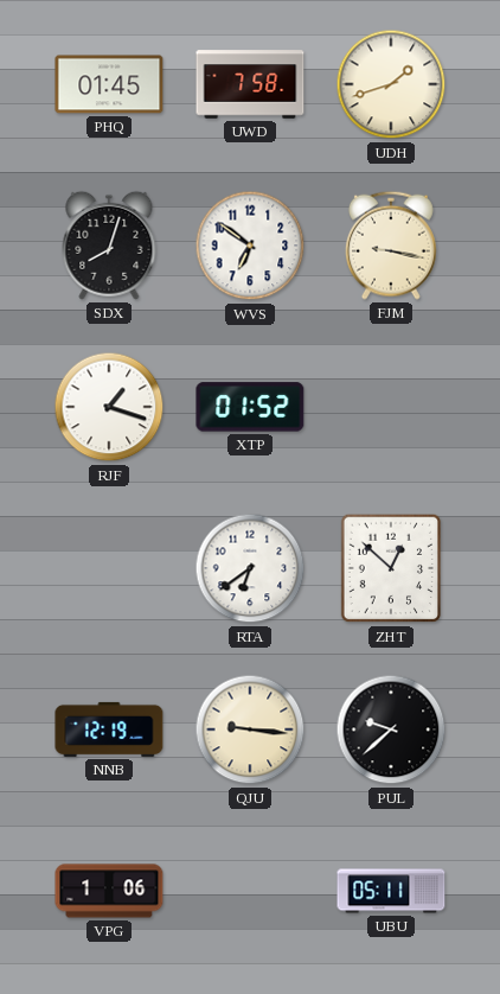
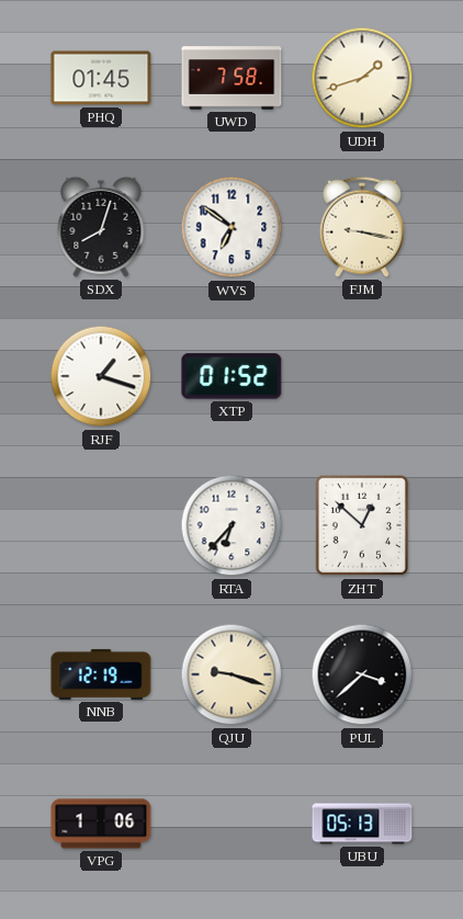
RTA: 6:39 -> 6:37
QJU: 9:16 -> 9:18
PUL: 9:38 -> 3:38
UBU: 05:11 -> 05:13
